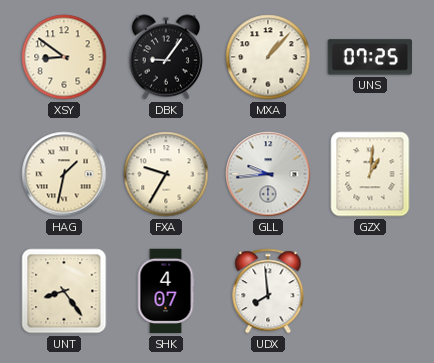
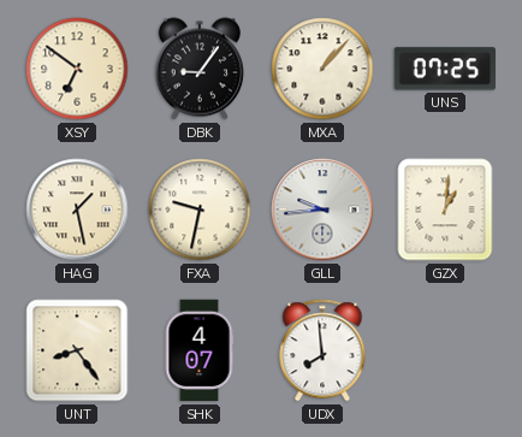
XSY: 8:51 -> 6:51
HAG: 1:32 -> 1:28
FXA: 9:35 -> 9:32
